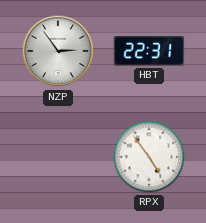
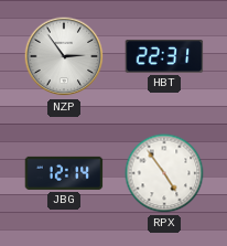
JBG: none -> 12:14
